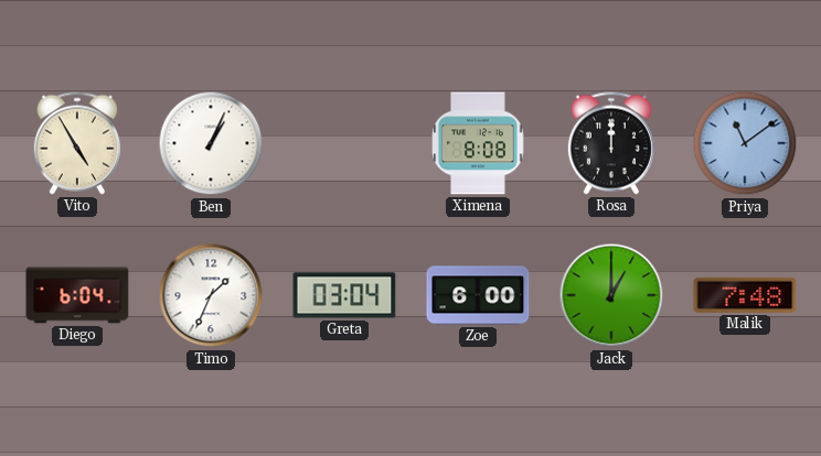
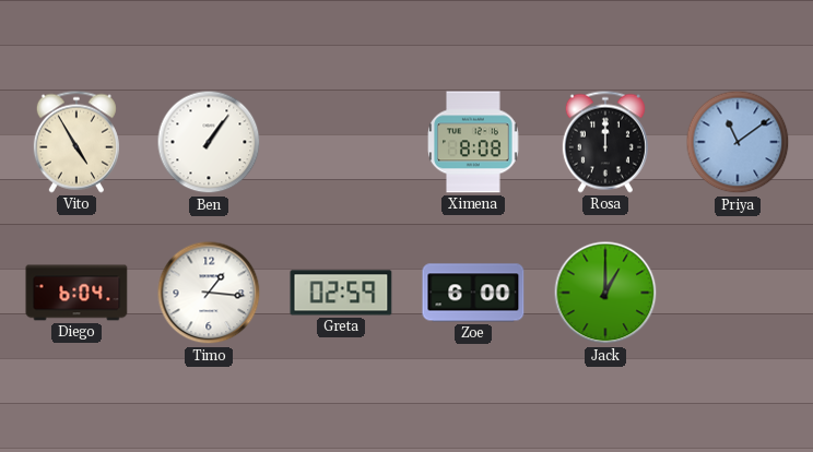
Ben: 1:04 -> 1:06
Timo: 1:34 -> 1:16
Greta: 03:04 -> 02:59
Malik: 7:48 -> none
